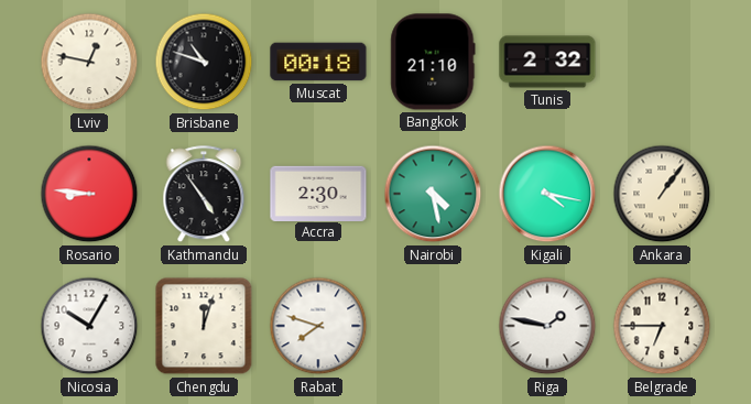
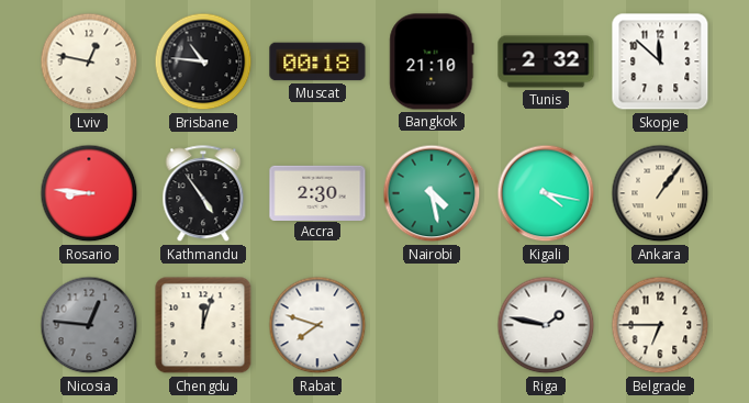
Brisbane: 10:48 -> 10:46
Skopje: none -> 11:52
Nicosia: 10:05 -> 12:46
Nicosia dial: white -> grey
